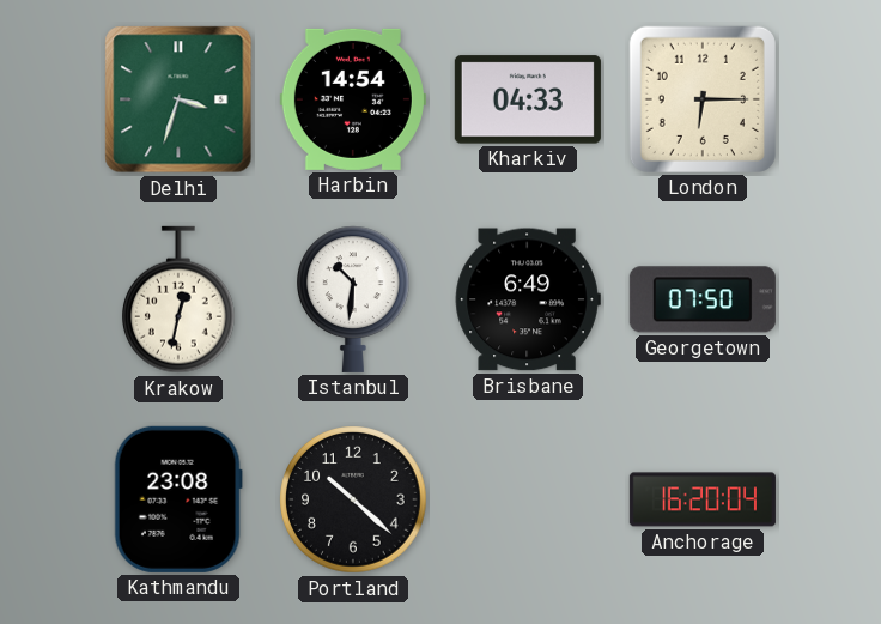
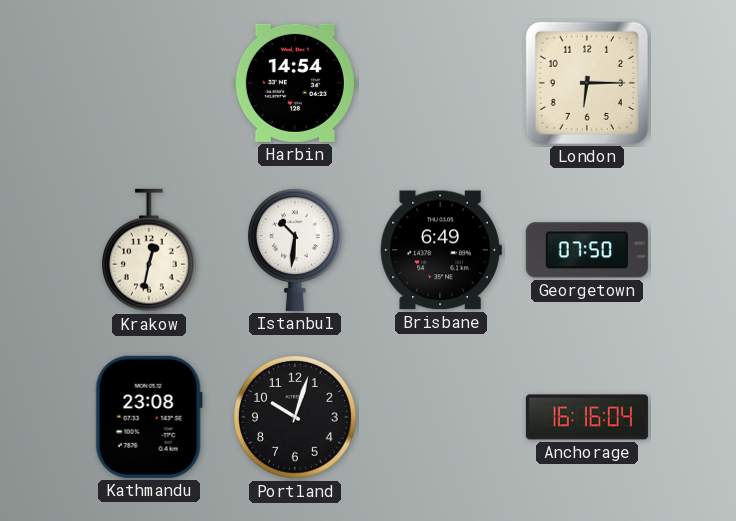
Delhi: 3:33 -> none
Kharkiv: 04:33 -> none
Portland: 10:22 -> 10:03
Anchorage: 16:20 -> 16:16
